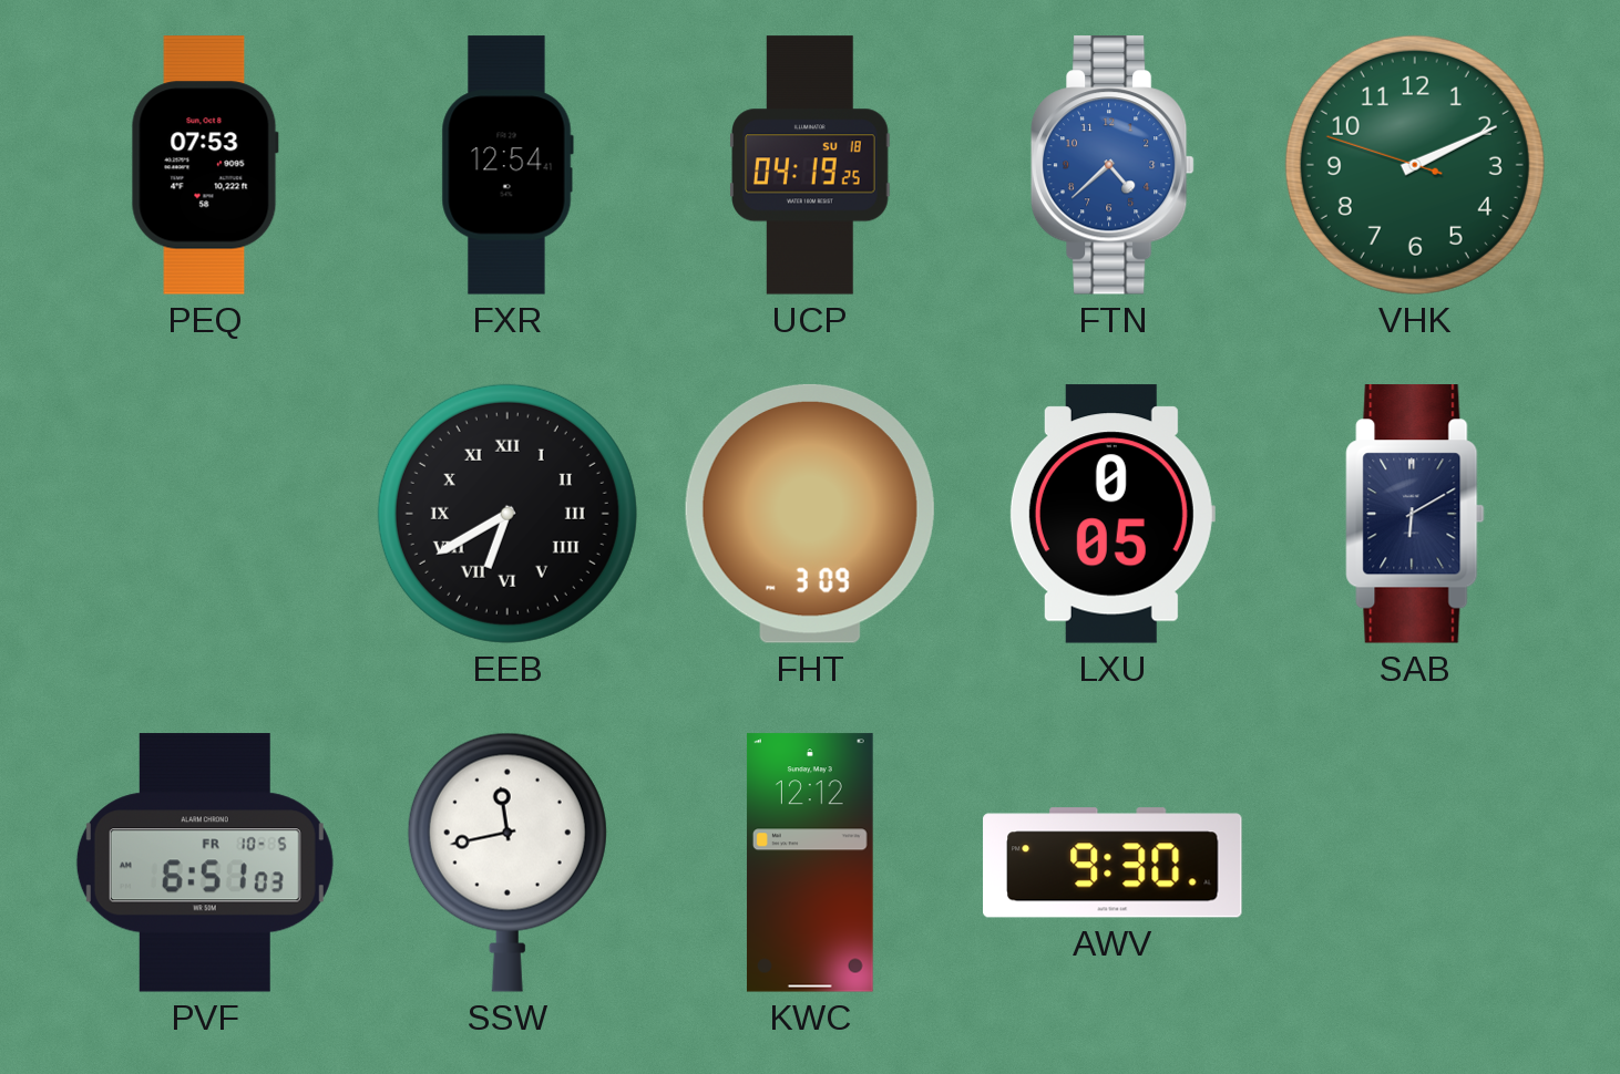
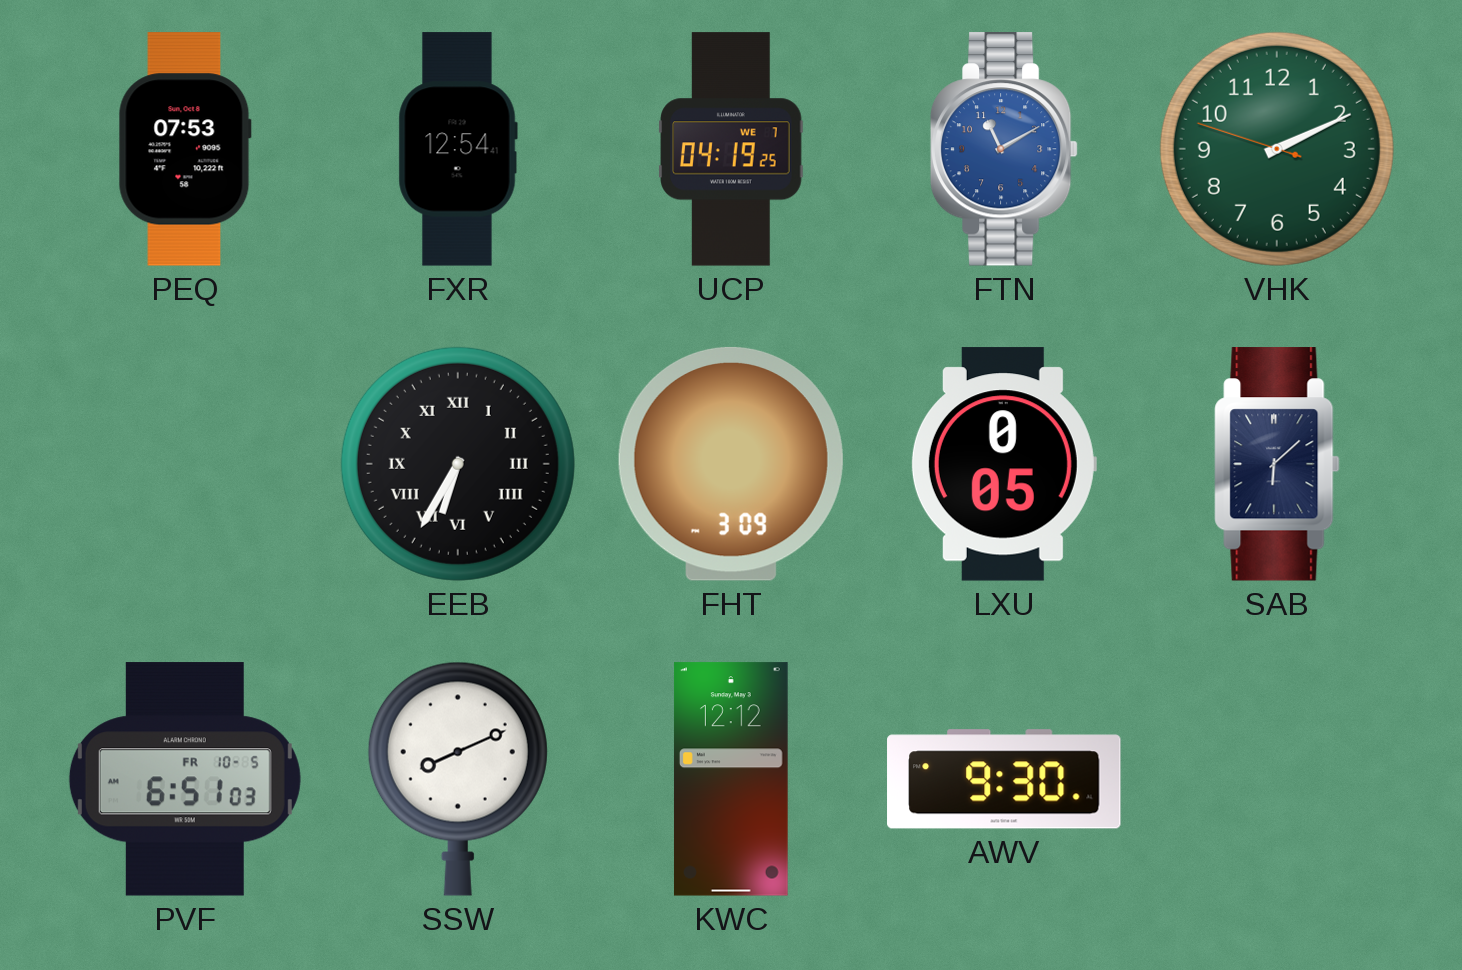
UCP date: SU 18 -> WE 7
FTN: 4:38 -> 11:10
EEB: 6:40 -> 6:35
SAB: 6:10 -> 6:08
SSW: 11:43 -> 8:11
